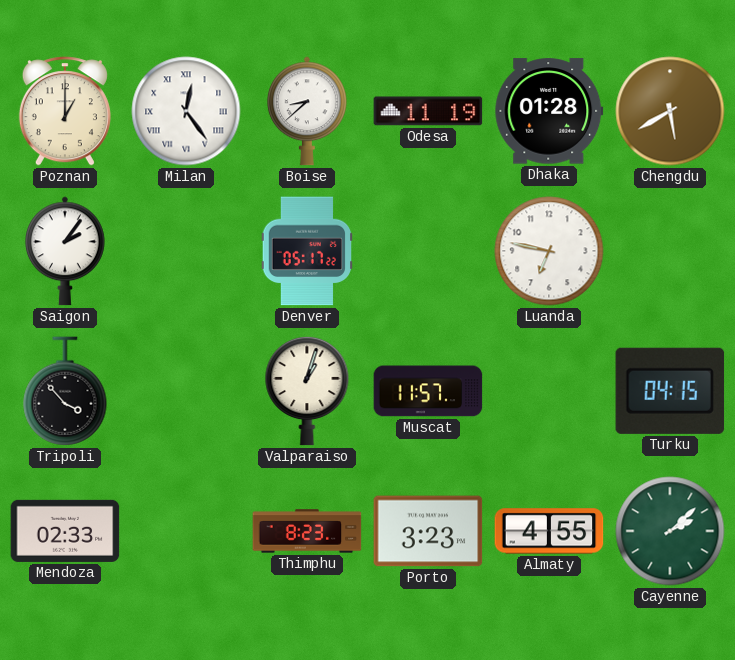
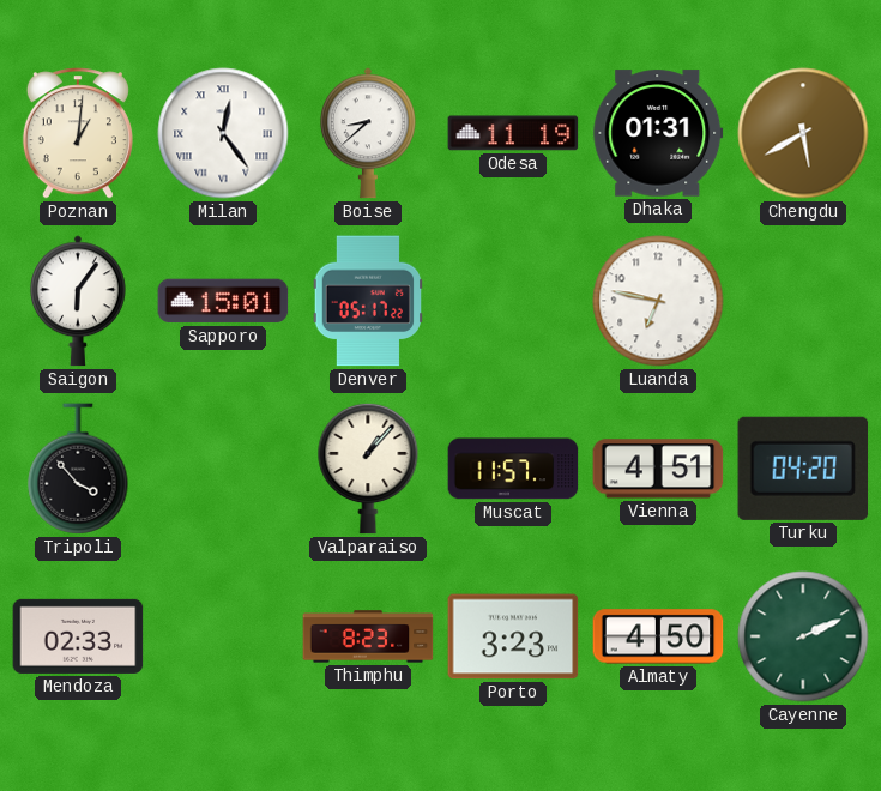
Poznan: 1:00 -> 1:01
Dhaka: 01:28 -> 01:31
Saigon: 2:06 -> 6:06
Sapporo: none -> 15:01
Valparaiso: 1:03 -> 1:07
Vienna: none -> 4:51
Turku: 04:15 -> 04:20
Almaty: 4:55 -> 4:50
Cayenne: 2:08 -> 2:11
